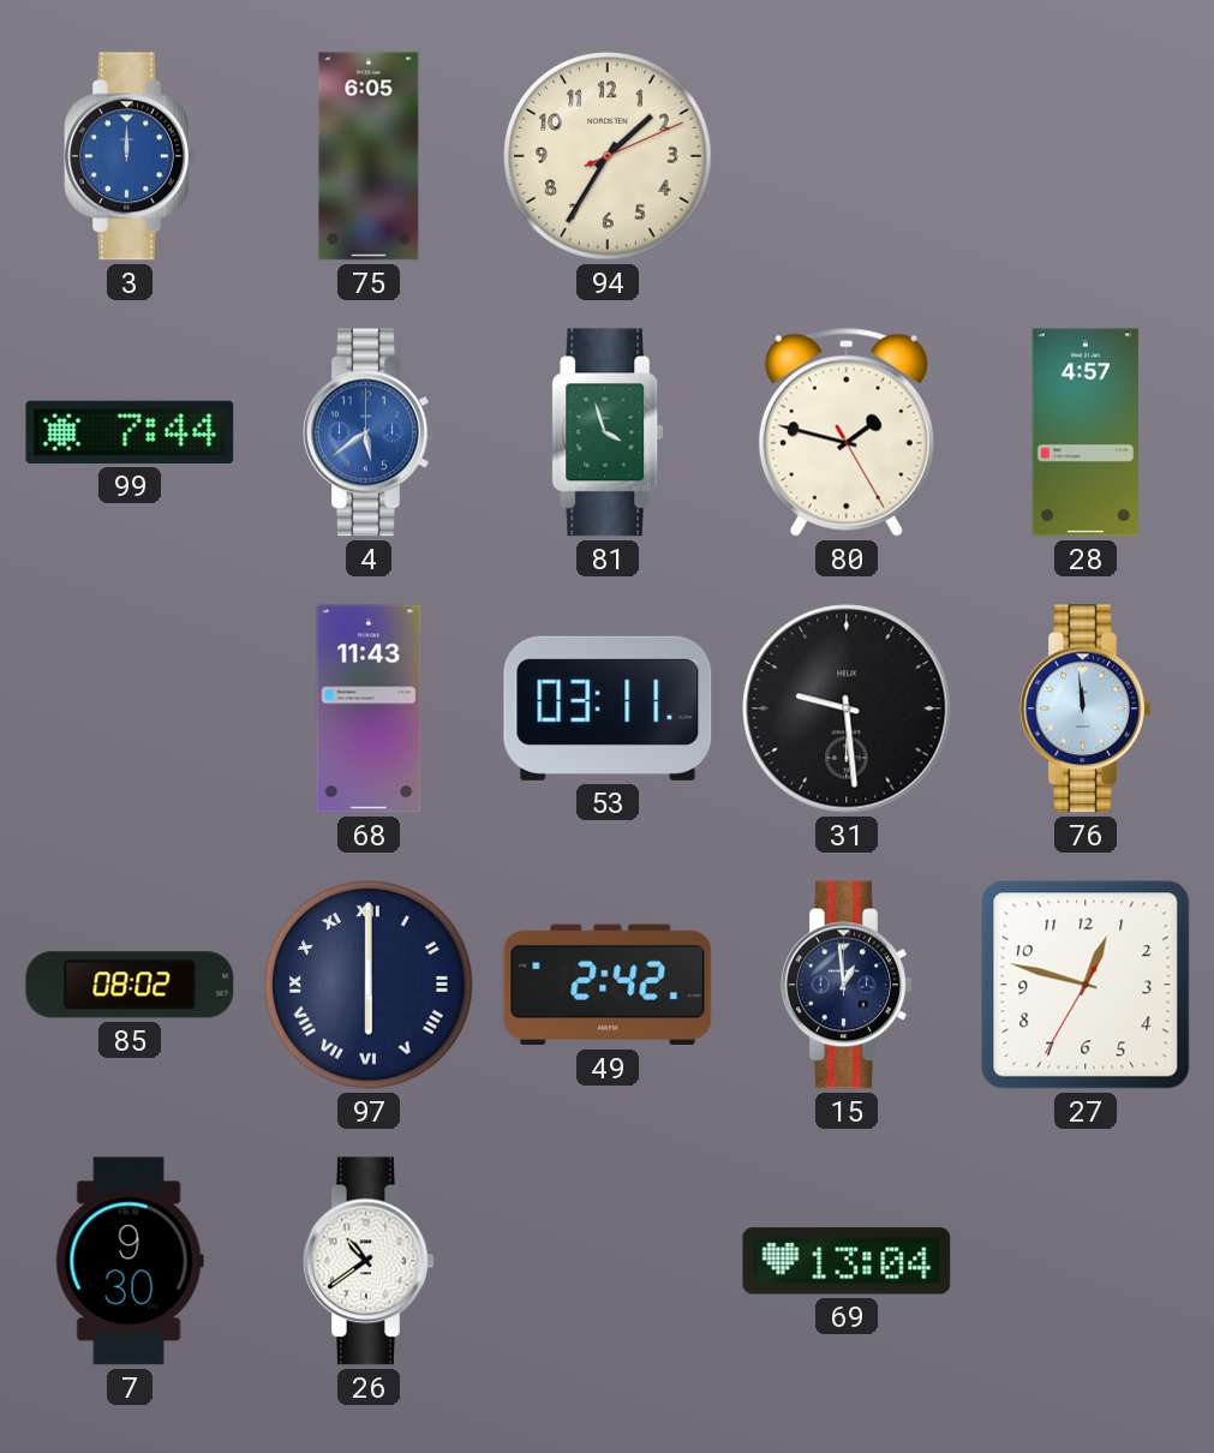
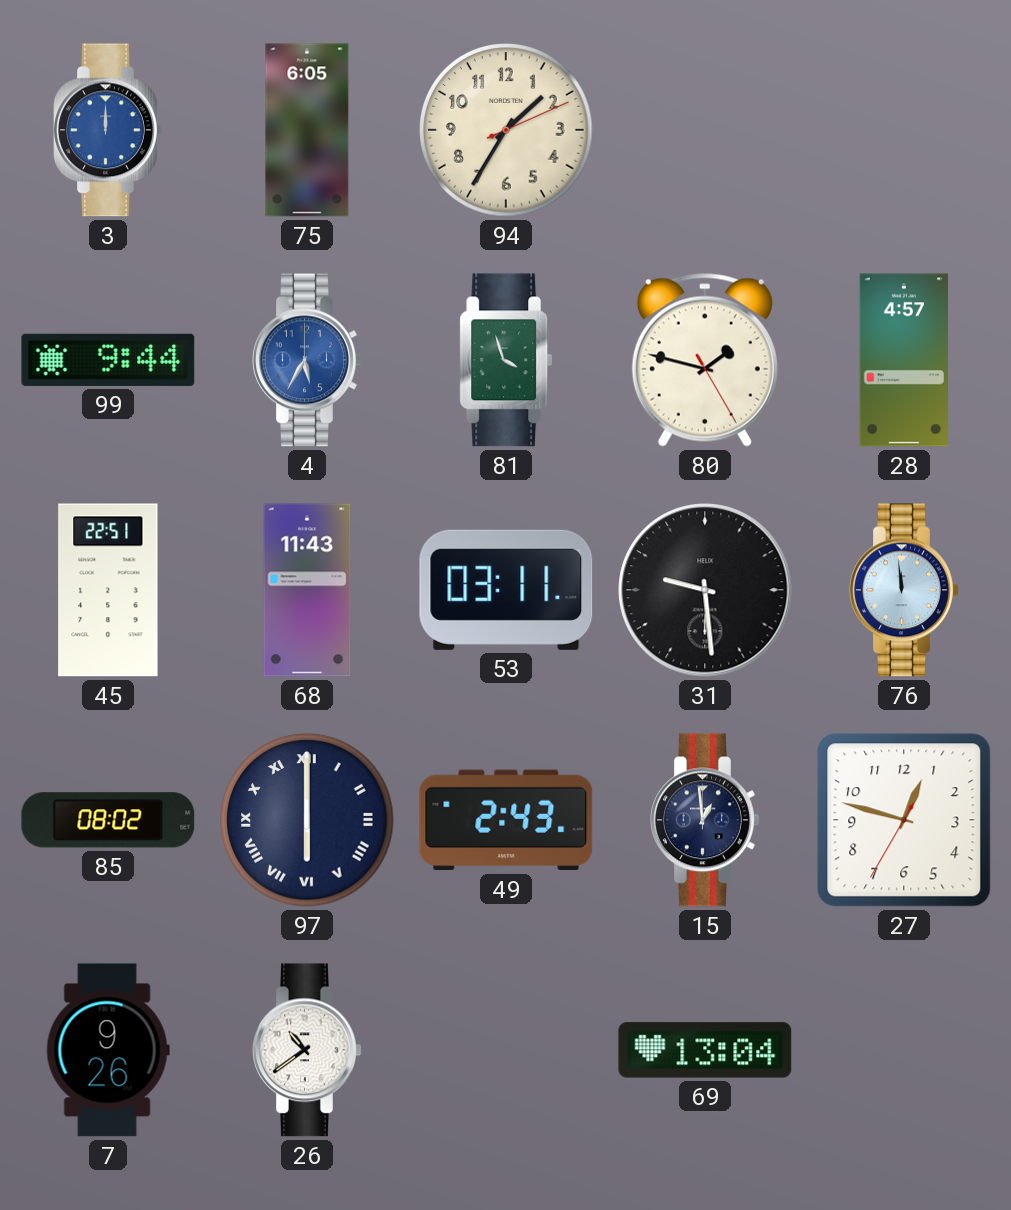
99: 7:44 -> 9:44
4: 5:39 -> 5:35
45: none -> 22:51
49: 2:42 -> 2:43
7: 9:30 -> 9:26
